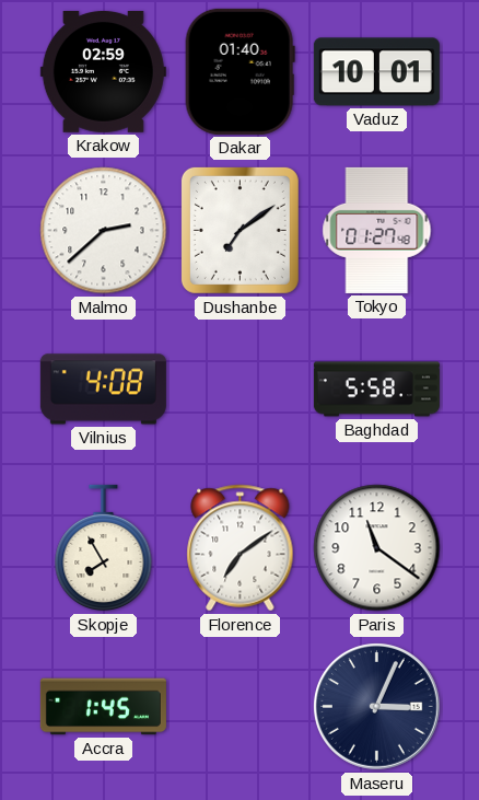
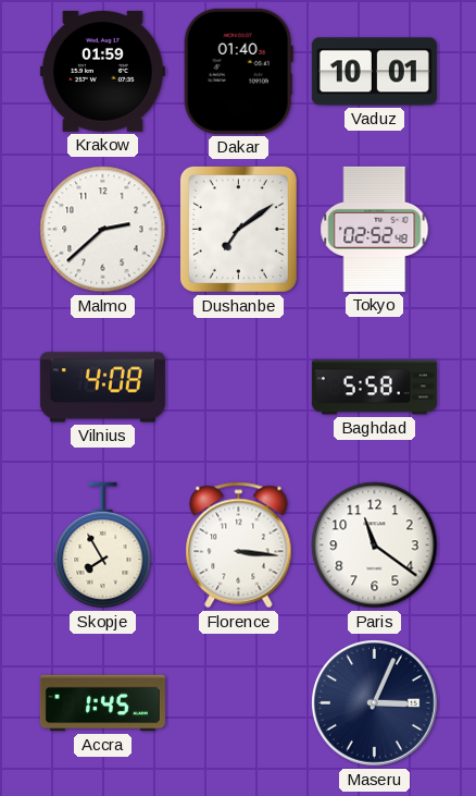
Krakow: 02:59 -> 01:59
Tokyo: 01:27 -> 02:52
Florence: 7:09 -> 3:16
